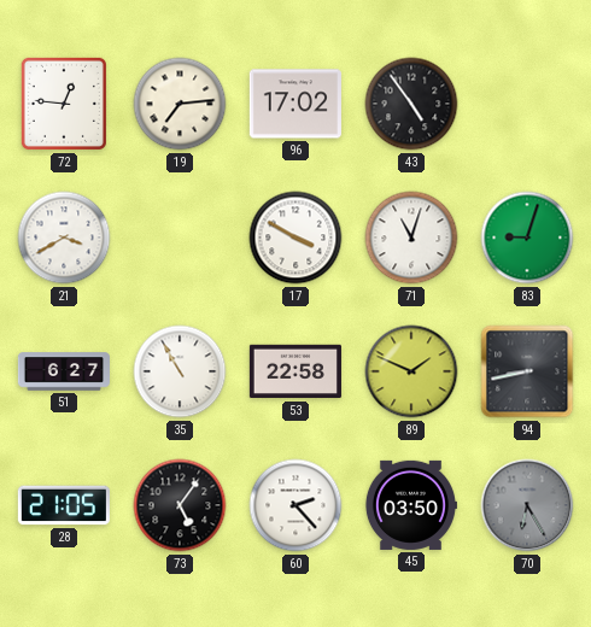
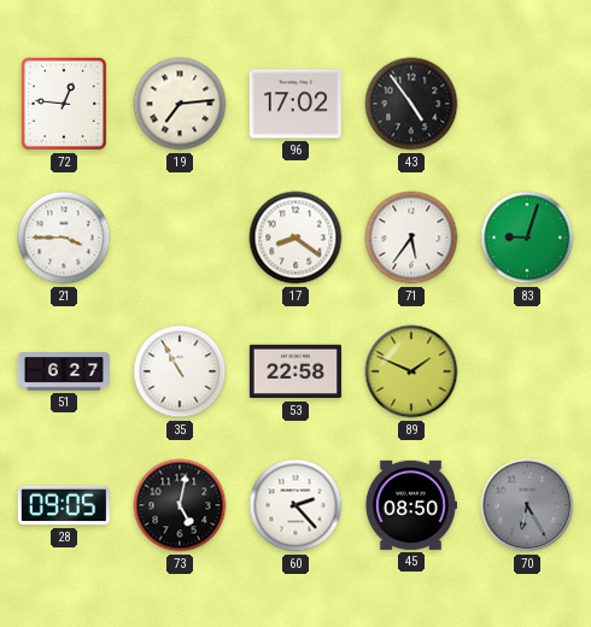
21: 3:40 -> 3:45
17: 3:50 -> 8:21
71: 11:03 -> 5:36
94: 8:43 -> none
28: 21:05 -> 09:05
73: 5:06 -> 5:02
45: 03:50 -> 08:50
